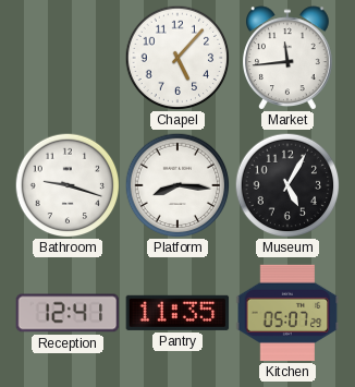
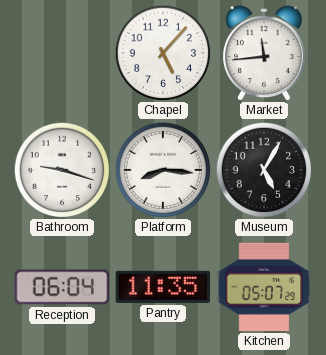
Reception: 12:41 -> 06:04
